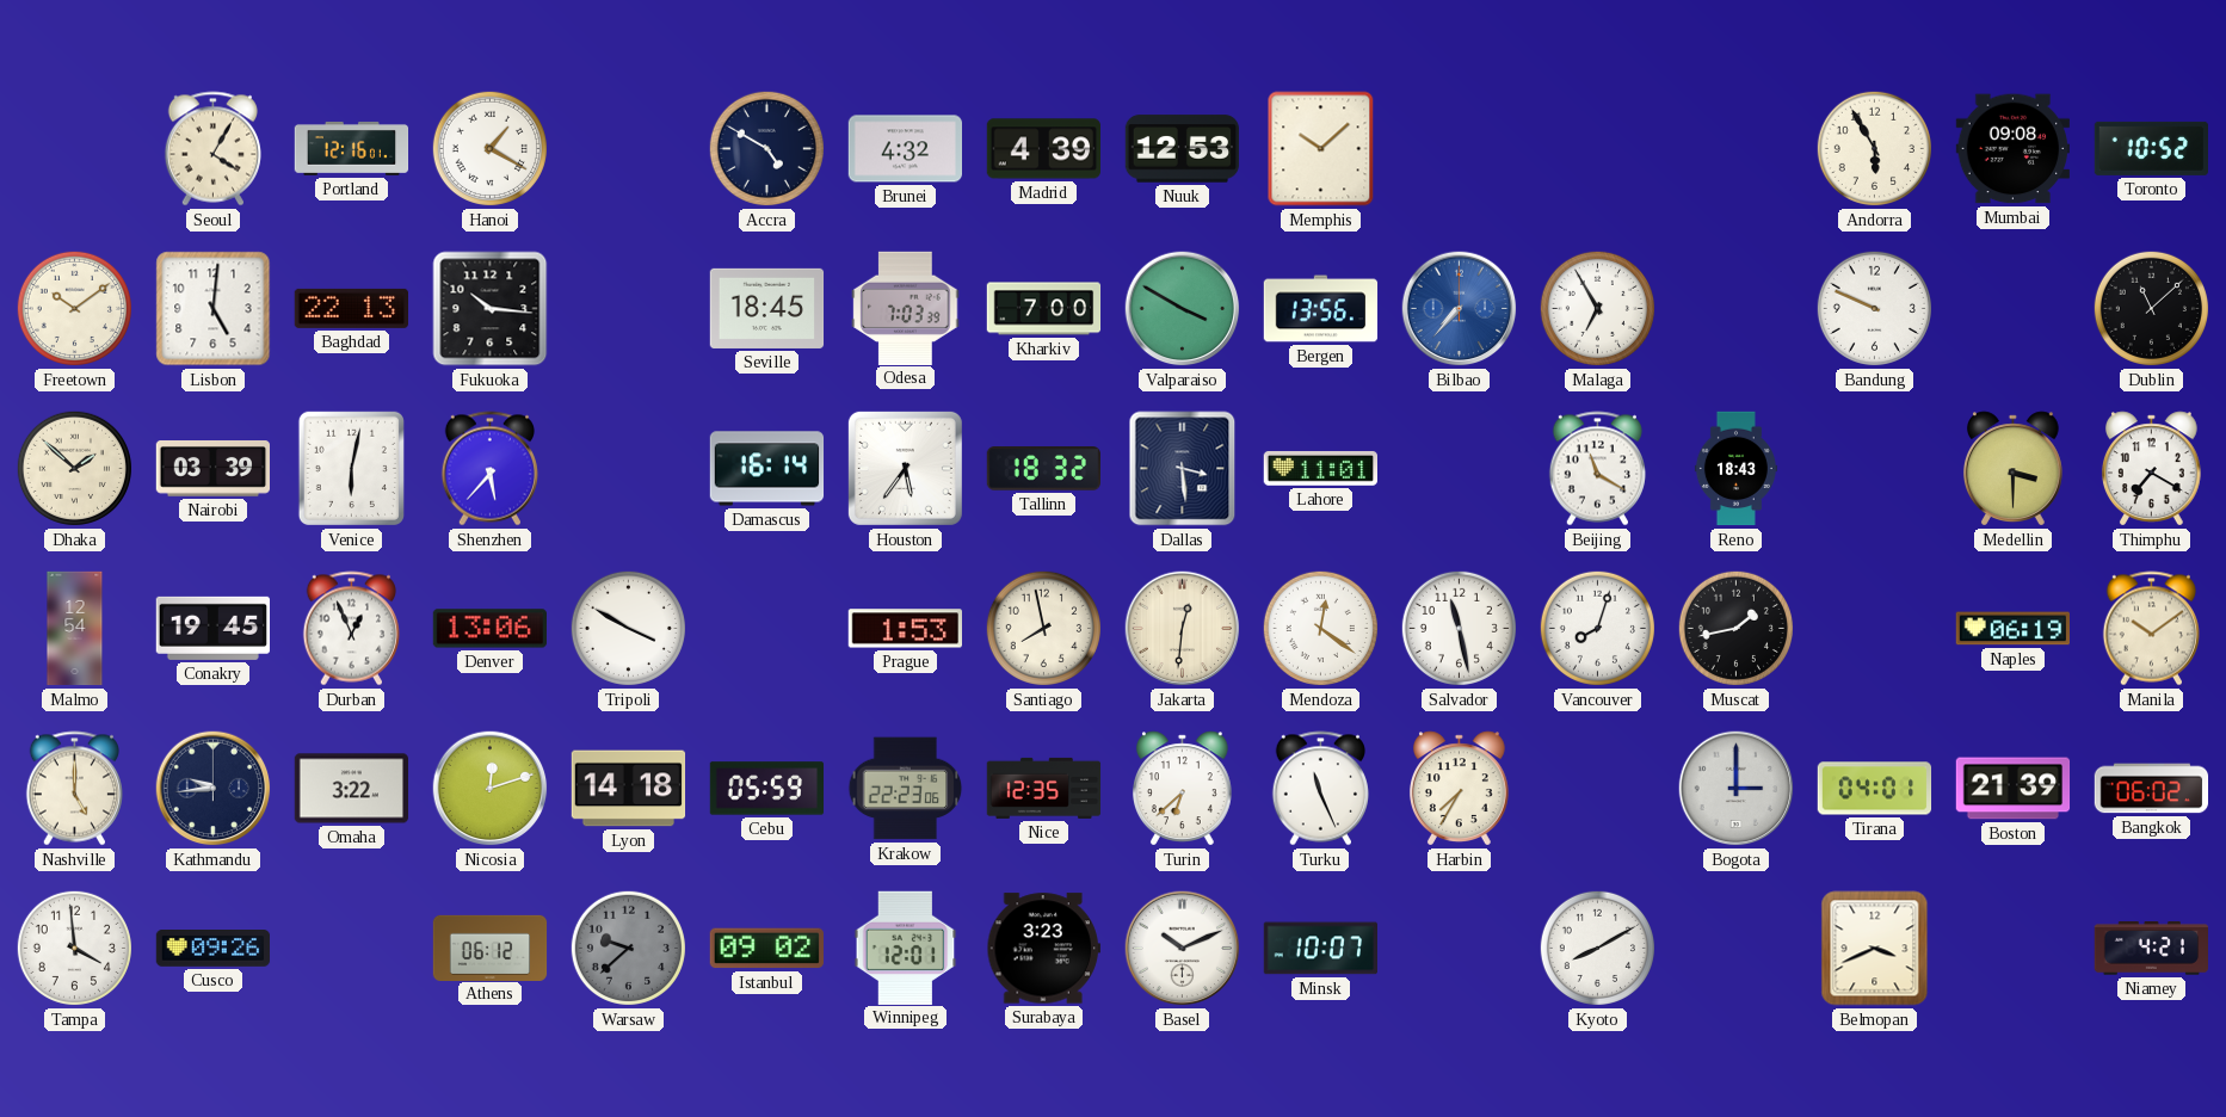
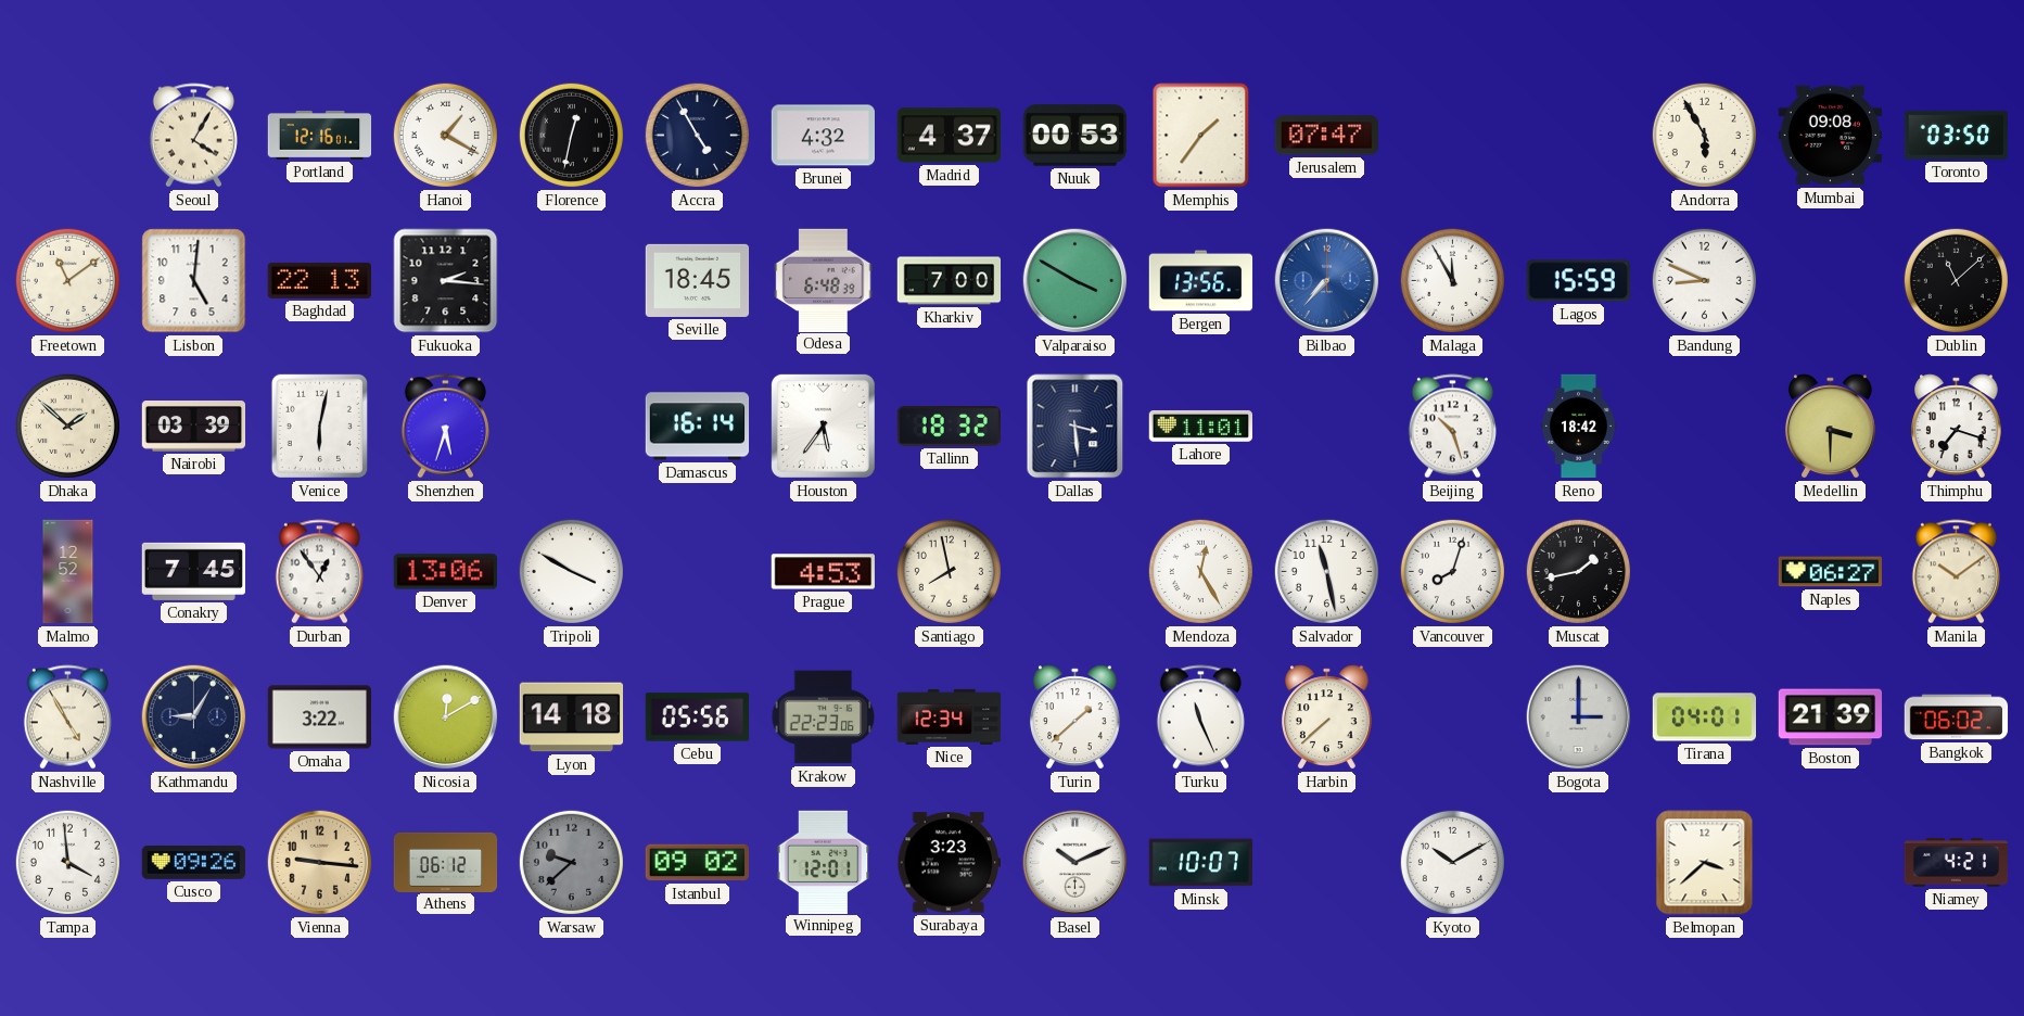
Florence: none -> 12:32
Accra: 4:50 -> 4:55
Madrid: 4:39 -> 4:37
Nuuk: 12:53 -> 00:53
Memphis: 10:08 -> 1:36
Jerusalem: none -> 07:47
Toronto: 10:52 -> 03:50
Freetown: 10:09 -> 11:09
Fukuoka: 10:16 -> 2:16
Odesa: 7:03 -> 6:48
Malaga: 6:55 -> 11:55
Lagos: none -> 15:59
Bandung: 9:49 -> 8:49
Shenzhen: 5:37 -> 5:33
Beijing: 11:20 -> 10:27
Reno: 18:43 -> 18:42
Thimphu: 7:20 -> 7:18
Malmo: 12:54 -> 12:52
Conakry: 19:45 -> 7:45
Durban: 12:56 -> 12:54
Prague: 1:53 -> 4:53
Jakarta: 12:31 -> none
Mendoza: 12:21 -> 12:25
Naples: 06:19 -> 06:27
Nashville: 5:00 -> 4:55
Kathmandu: 9:44 -> 9:05
Nicosia: 12:12 -> 12:10
Cebu: 05:59 -> 05:56
Nice: 12:35 -> 12:34
Turin: 6:38 -> 1:38
Harbin: 7:35 -> 7:38
Vienna: none -> 9:16
Kyoto: 8:10 -> 10:10
Belmopan: 3:41 -> 3:38
